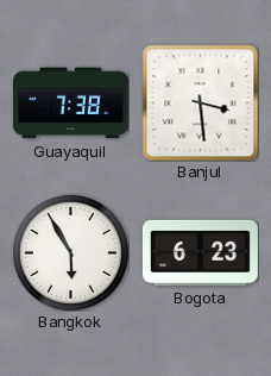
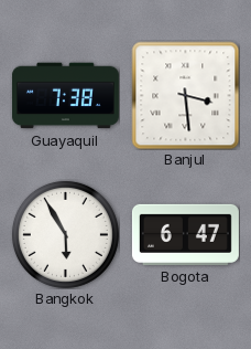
Bogota: 6:23 -> 6:47
